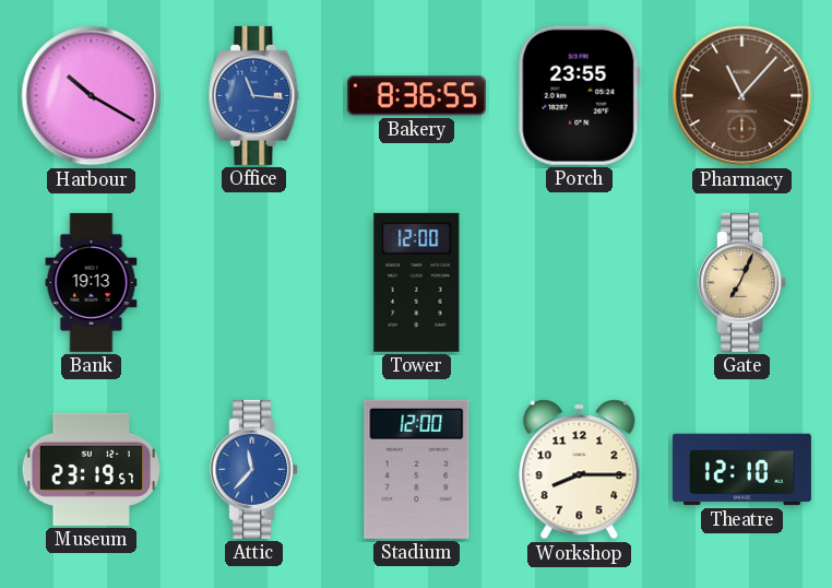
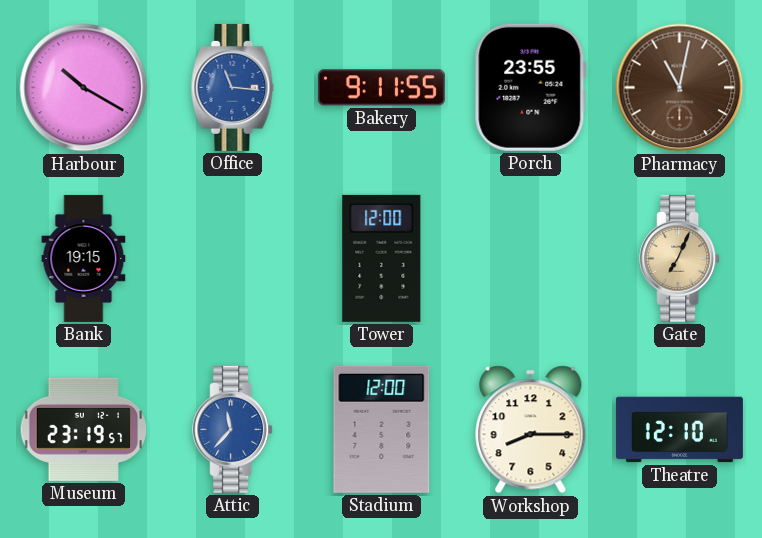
Bakery: 8:36 -> 9:11
Pharmacy: 11:07 -> 11:02
Bank: 19:13 -> 19:15
